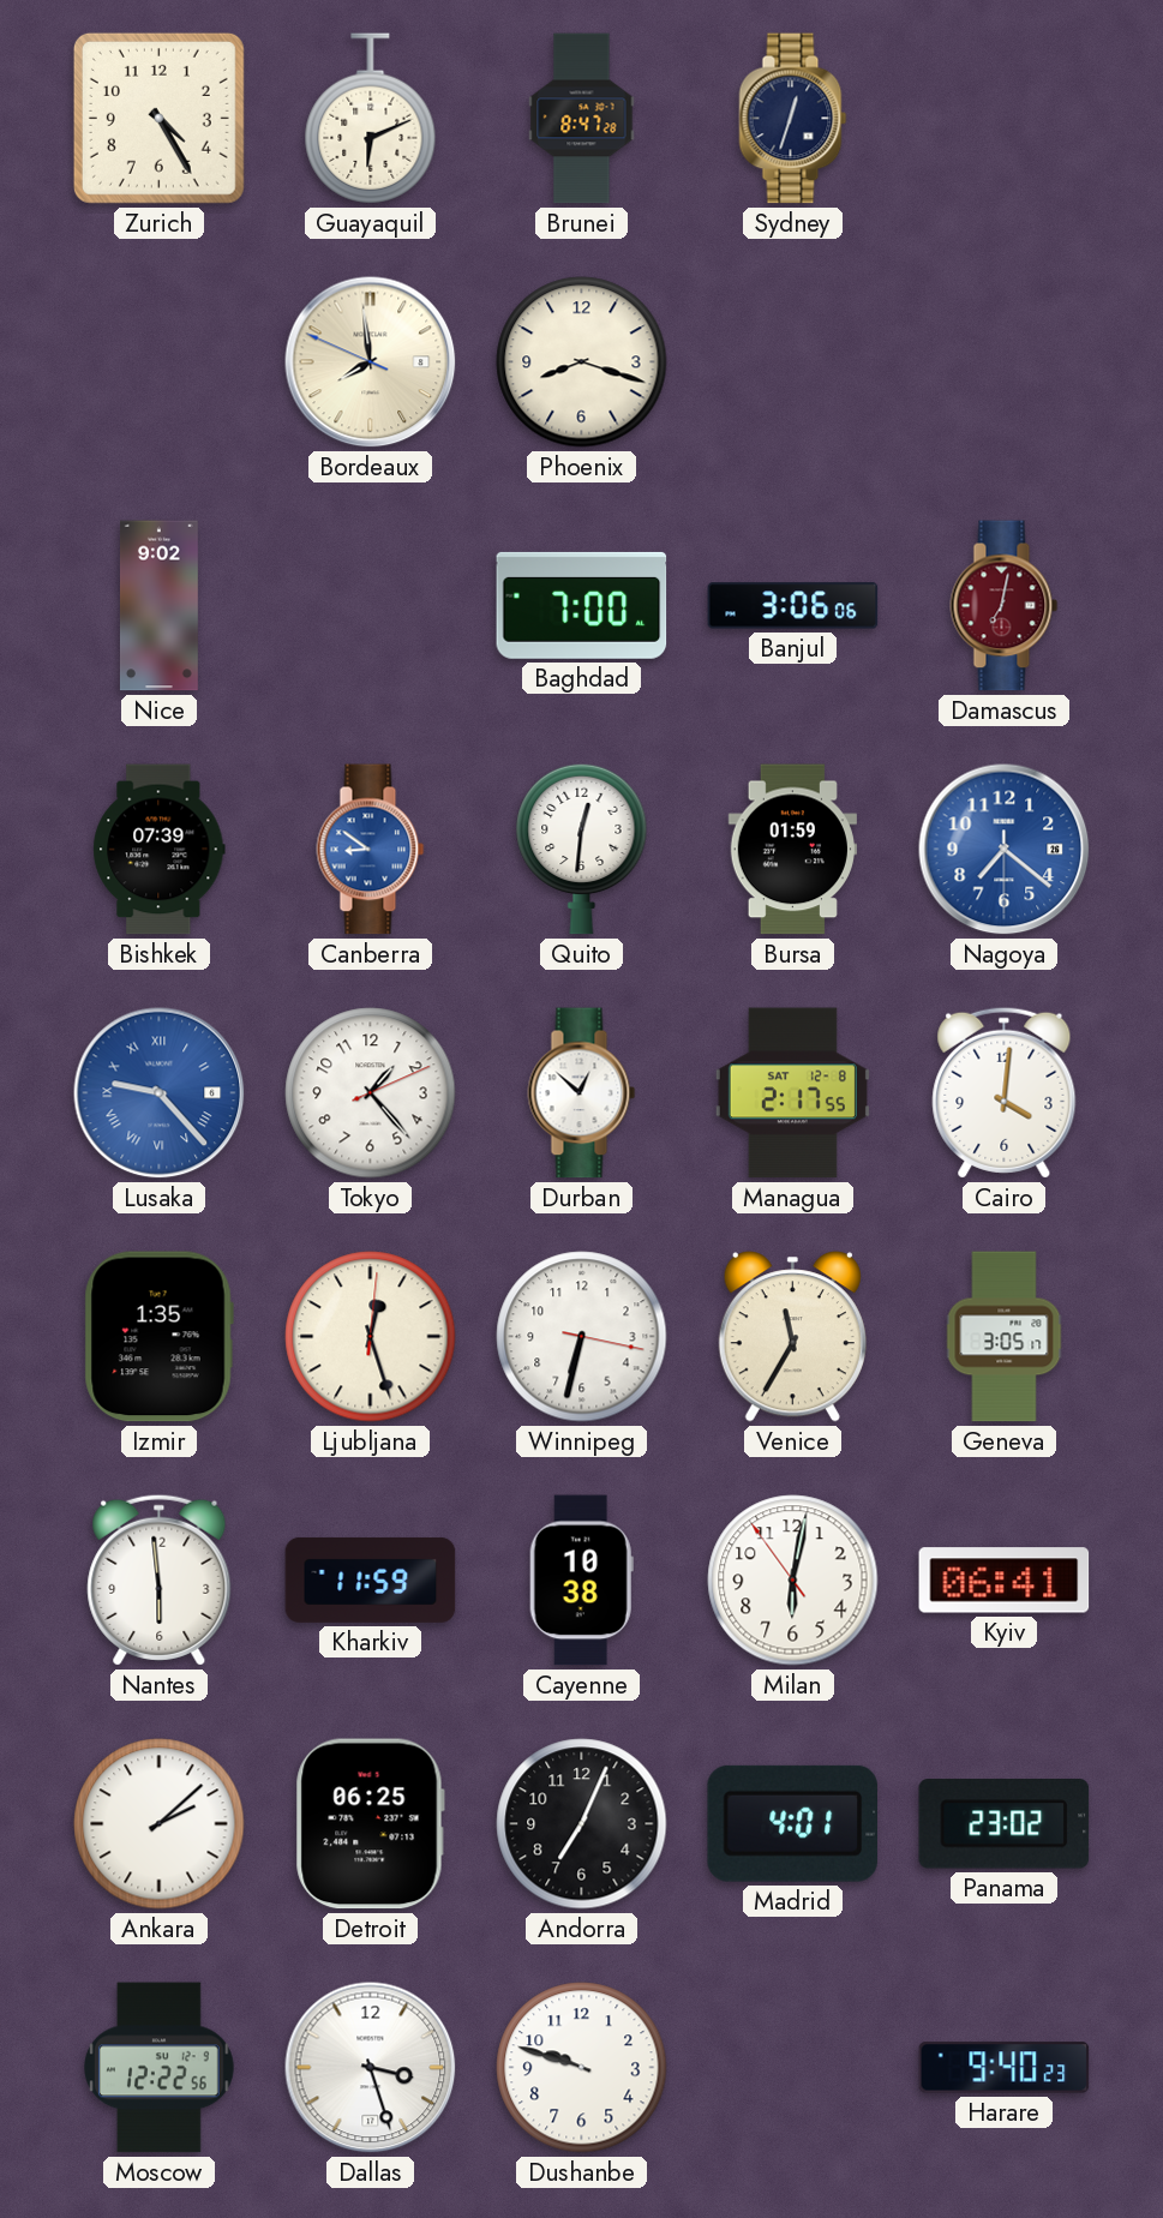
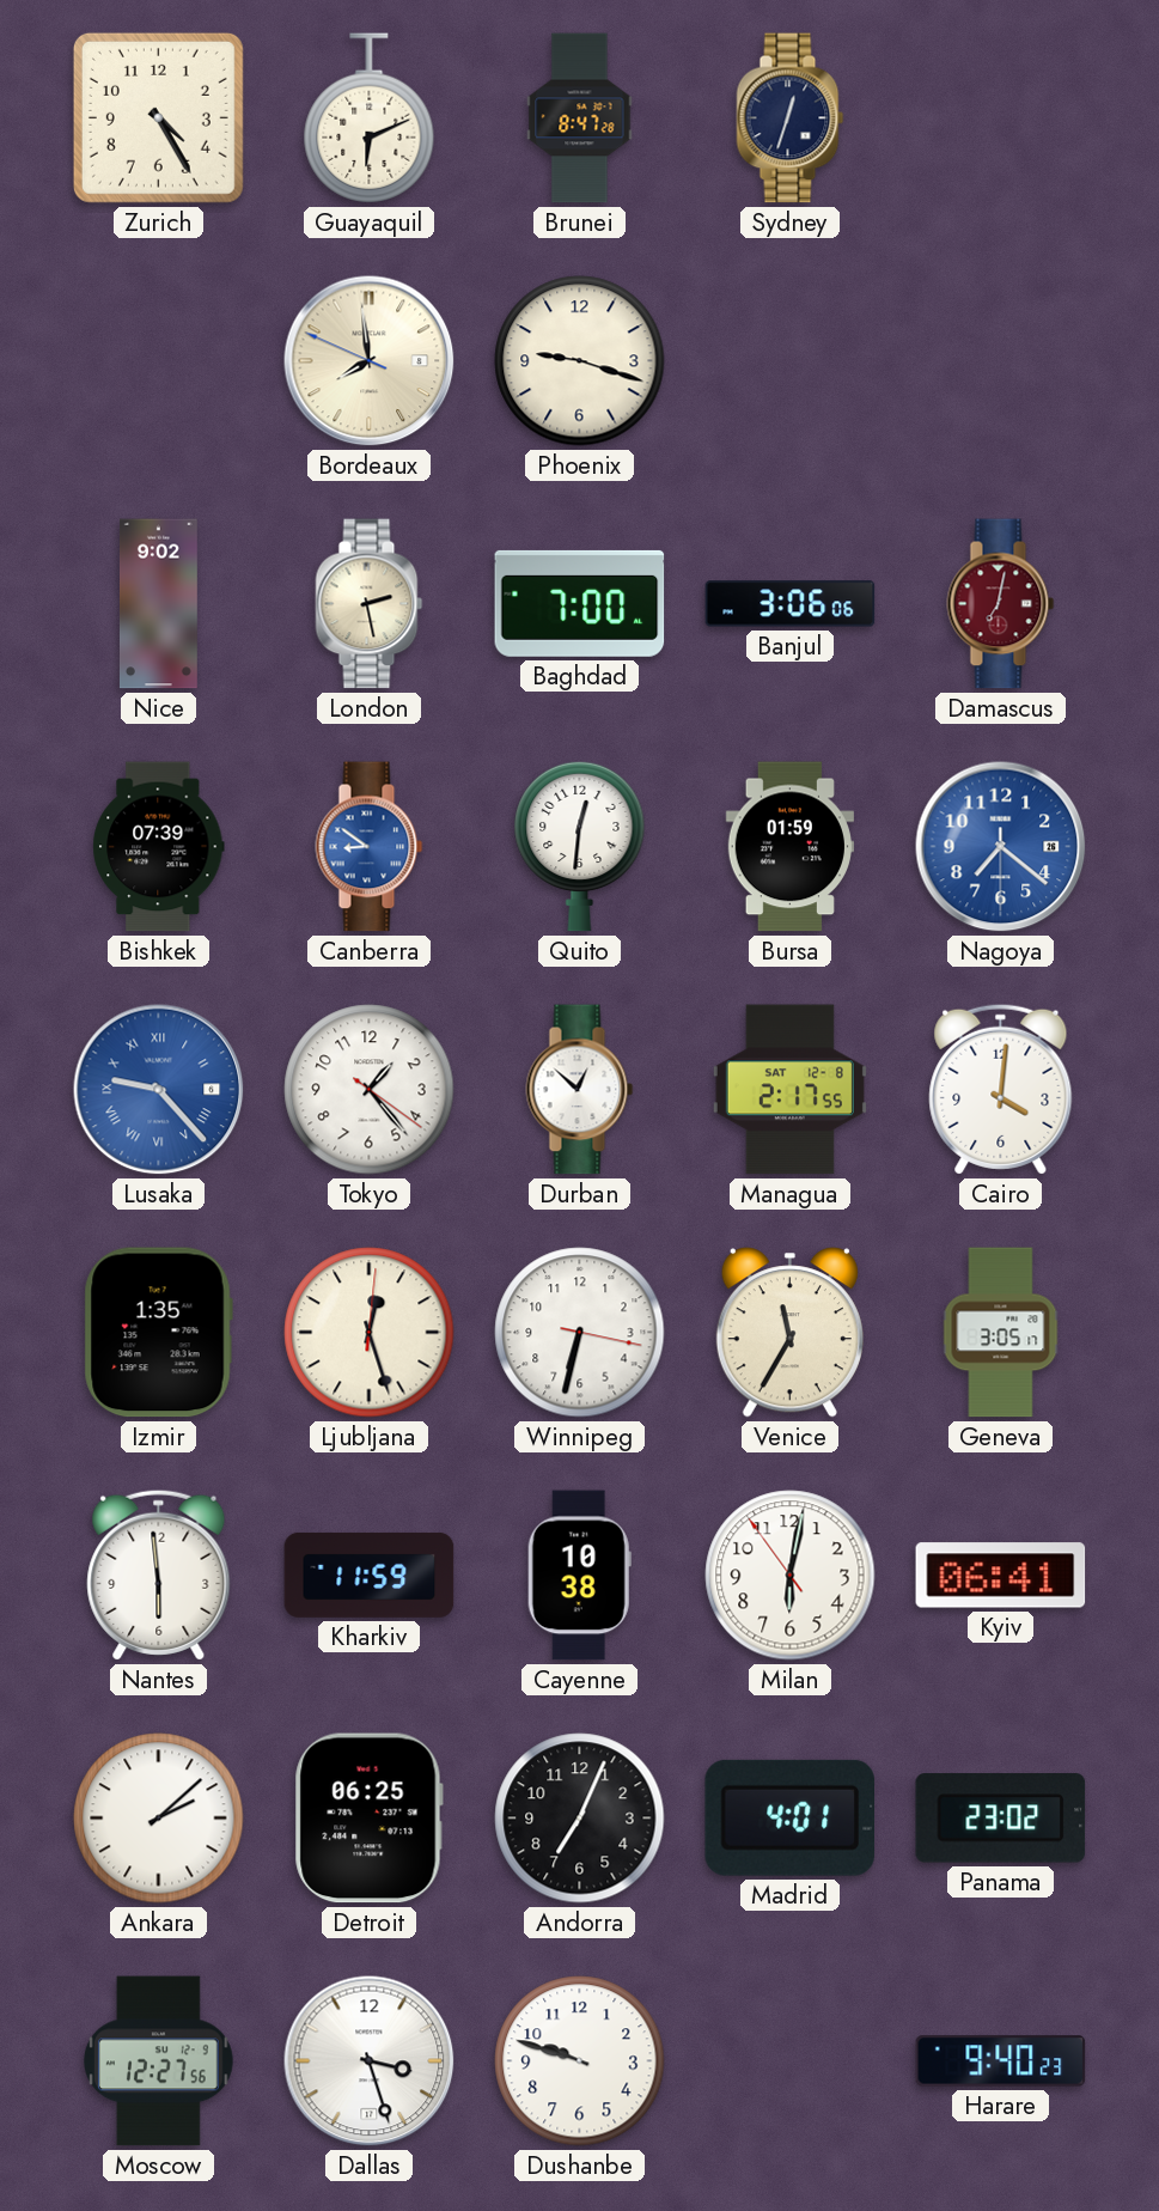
Phoenix: 8:18 -> 9:18
London: none -> 2:28
Tokyo: 1:23:11 -> 1:23:21
Moscow: 12:22 -> 12:27
